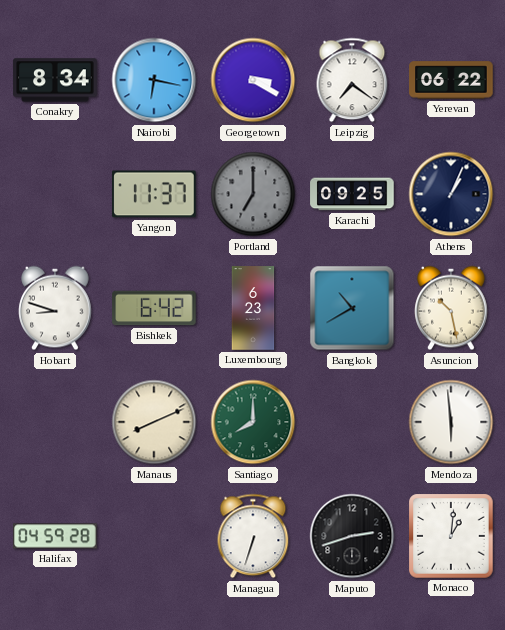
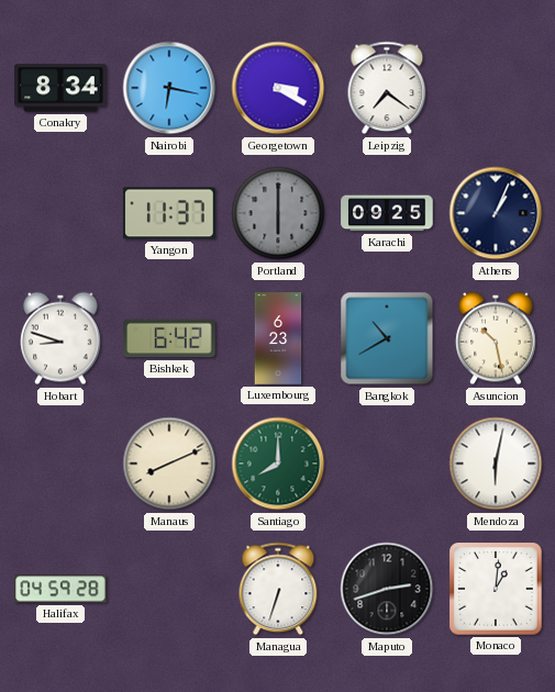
Yerevan: 06:22 -> none
Portland: 7:00 -> 6:00
Mendoza: 5:59 -> 6:02
